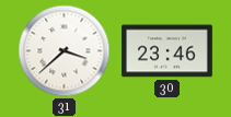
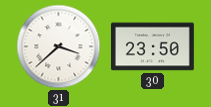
30: 23:46 -> 23:50
